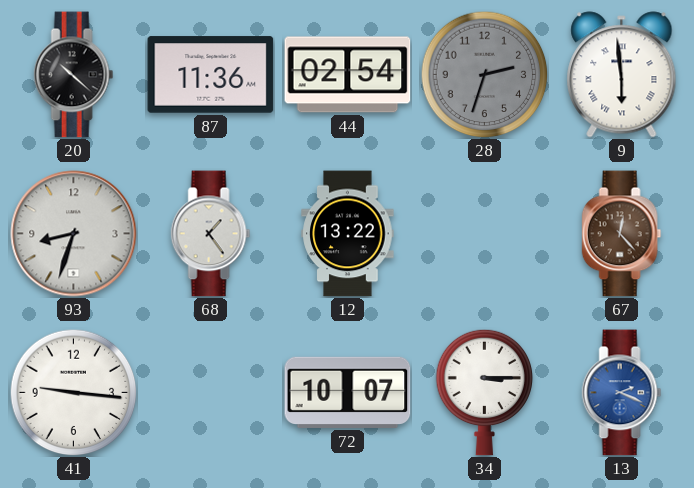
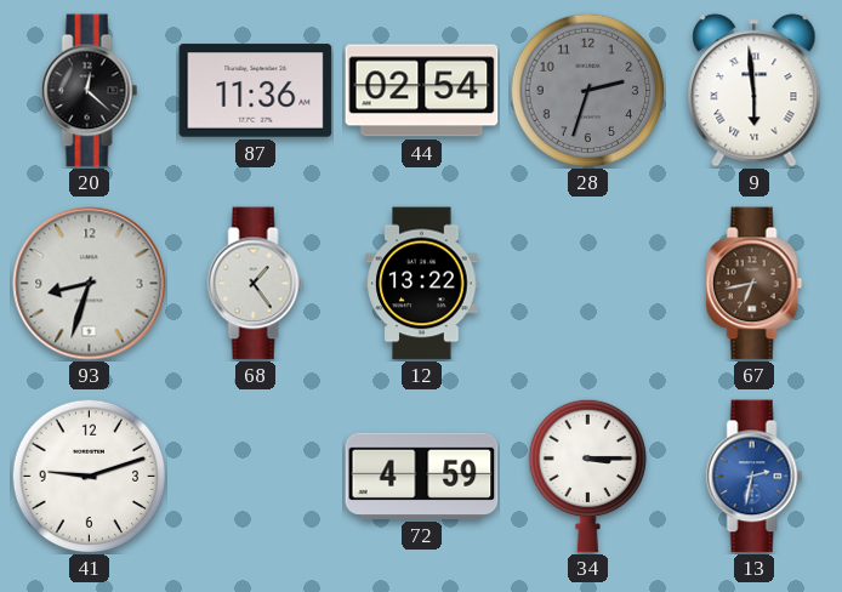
20: 10:22 -> 12:22
67: 12:23 -> 6:43
41: 9:16 -> 9:12
72: 10:07 -> 4:59
13: 2:19 -> 2:32
